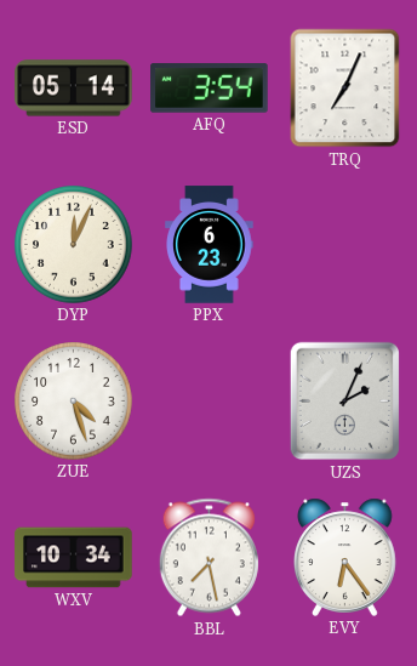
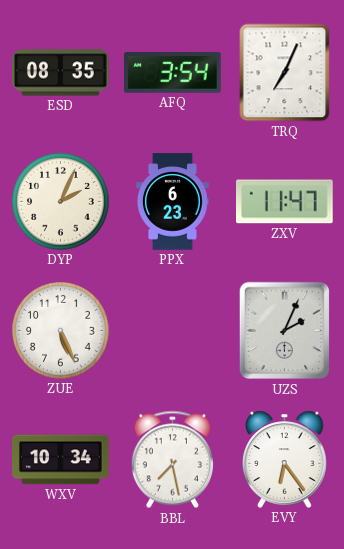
ESD: 05:14 -> 08:35
DYP: 12:04 -> 2:04
ZXV: none -> 11:47
ZUE: 4:27 -> 5:26
